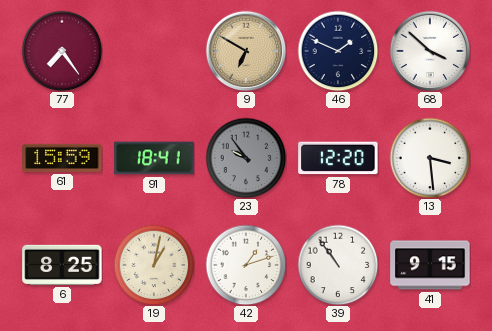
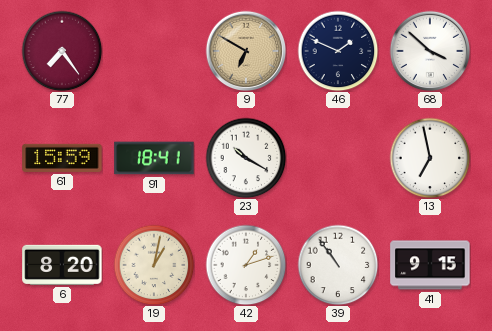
23: 9:54 -> 10:20
23 dial: grey -> white
78: 12:20 -> none
13: 3:29 -> 6:58
6: 8:25 -> 8:20
